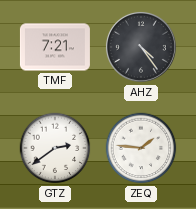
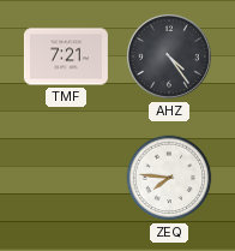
GTZ: 2:39 -> none
ZEQ: 1:46 -> 7:46
